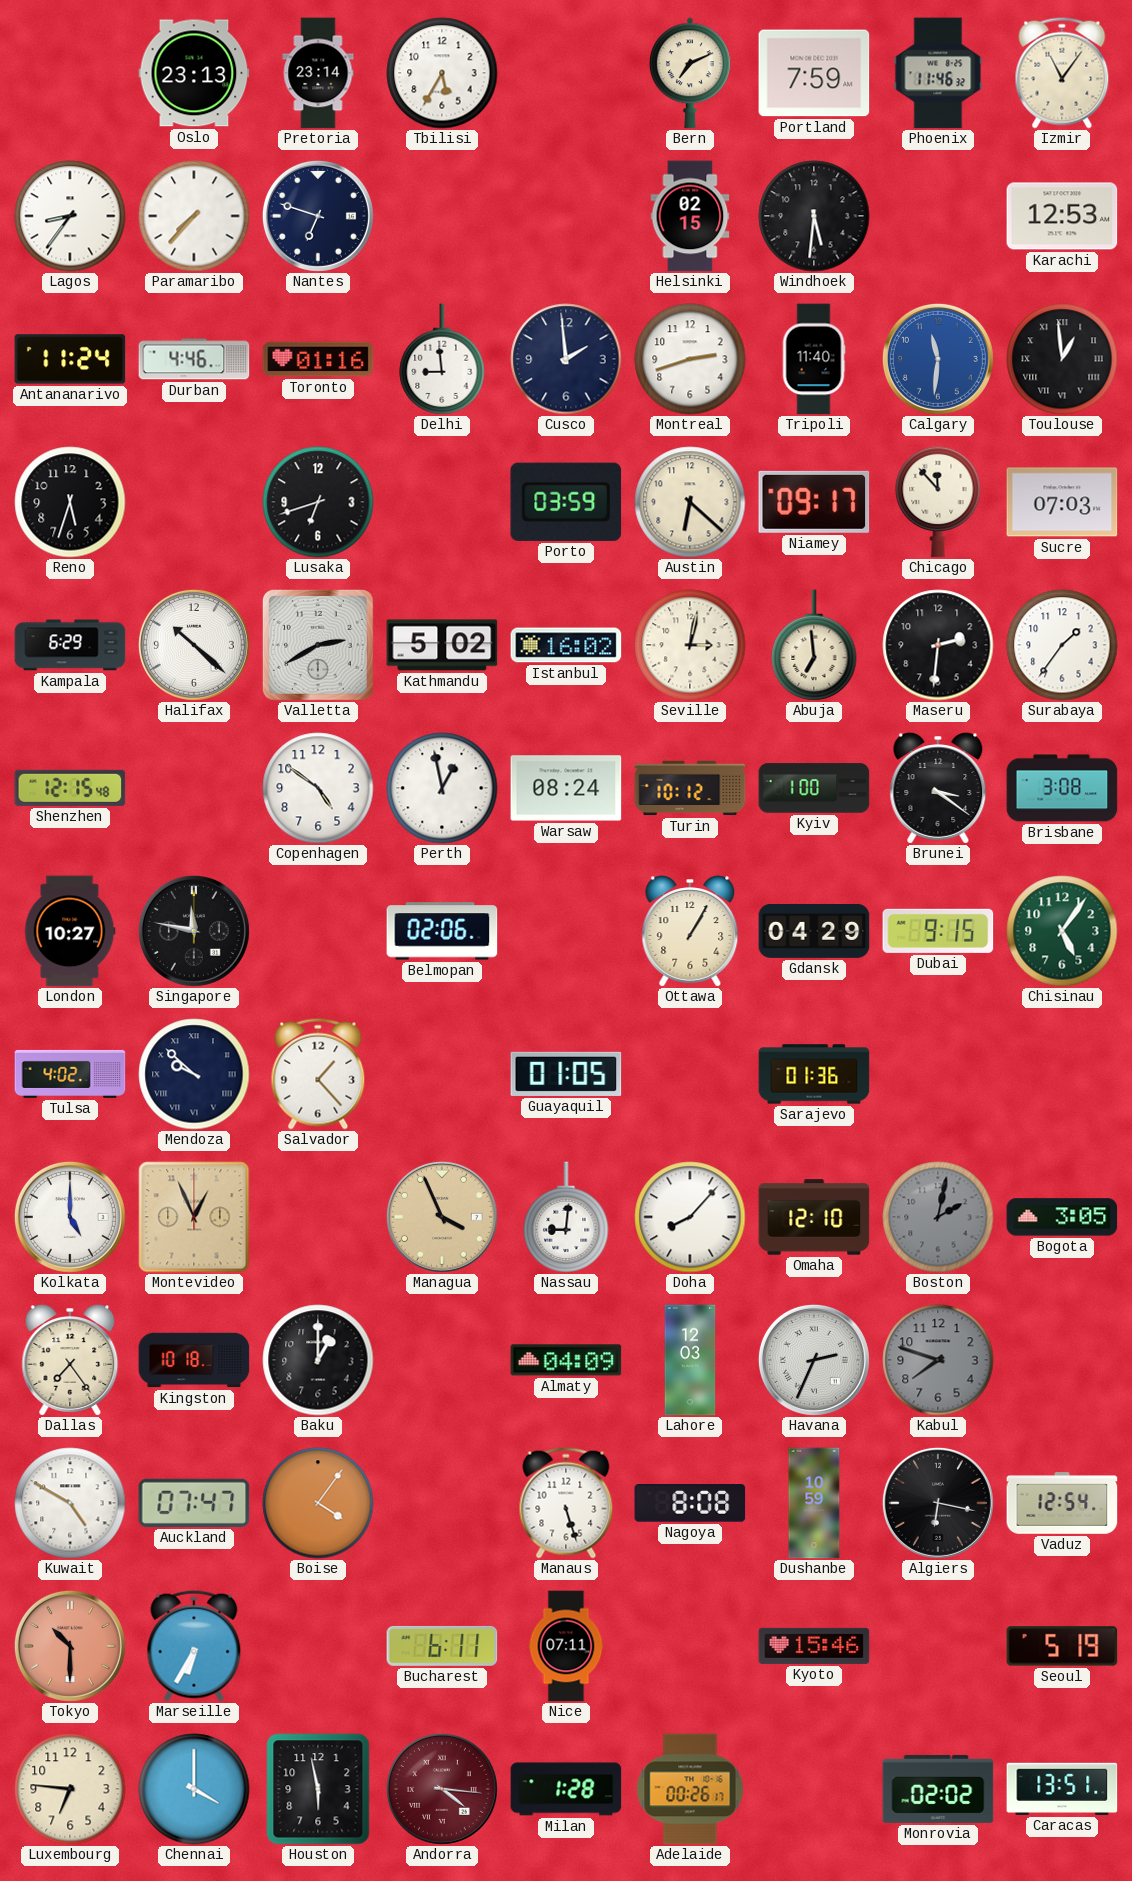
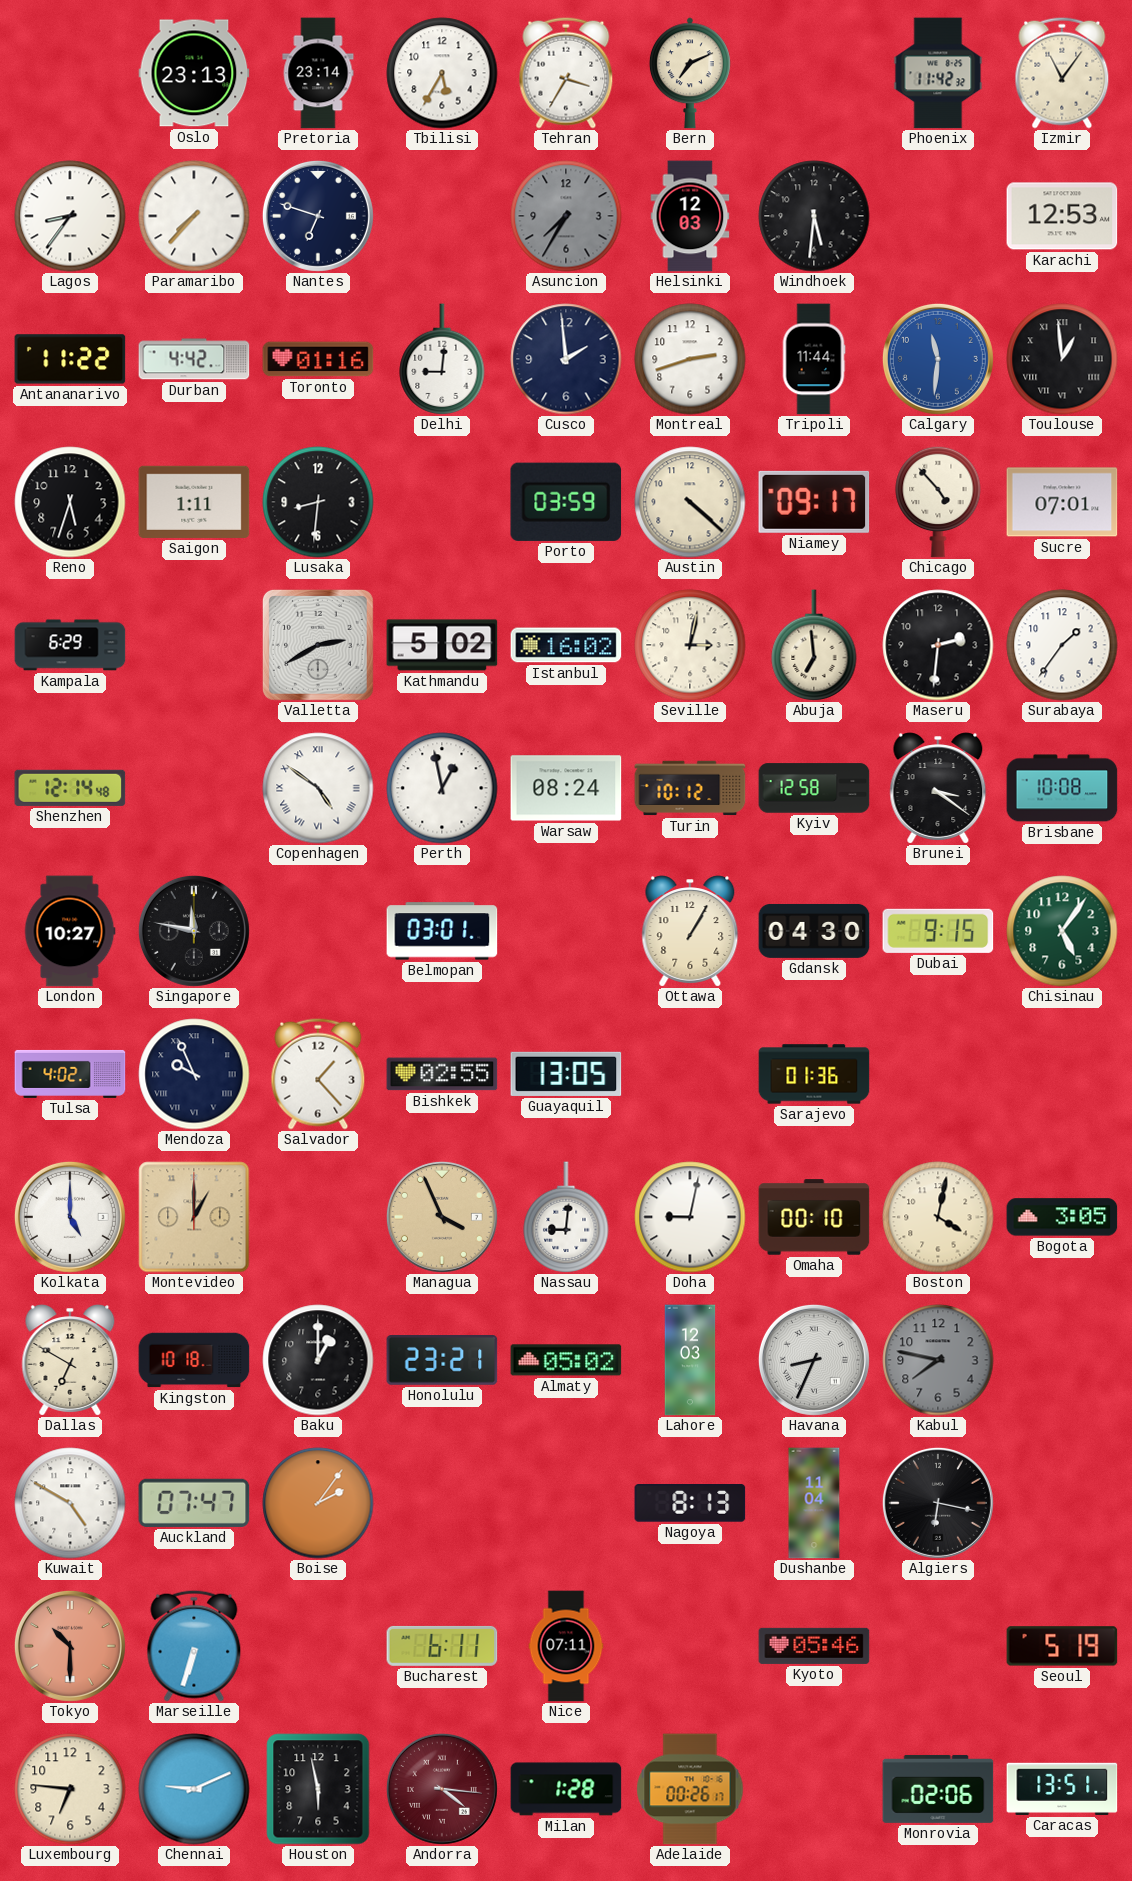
Tehran: none -> 3:35
Portland: 7:59 -> none
Phoenix: 11:46 -> 11:42
Asuncion: none -> 7:35
Helsinki: 02:15 -> 12:03
Antananarivo: 11:24 -> 11:22
Durban: 4:46 -> 4:42
Delhi: 8:59 -> 9:01
Tripoli: 11:40 -> 11:44
Saigon: none -> 1:11
Lusaka: 6:42 -> 8:31
Austin: 6:22 -> 4:22
Chicago: 11:53 -> 4:53
Sucre: 07:03 -> 07:01
Halifax: 10:22 -> none
Shenzhen: 12:15 -> 12:14
Copenhagen numerals: Arabic -> Roman
Kyiv: 1:00 -> 12:58
Brisbane: 3:08 -> 10:08
Belmopan: 02:06 -> 03:01
Gdansk: 04:29 -> 04:30
Mendoza: 9:52 -> 9:56
Bishkek: none -> 02:55
Guayaquil: 01:05 -> 13:05
Montevideo: 12:56 -> 1:00
Doha: 8:07 -> 9:02
Omaha: 12:10 -> 00:10
Boston: 2:02 -> 4:02
Boston dial: grey -> cream
Dallas: 7:24 -> 6:50
Honolulu: none -> 23:21
Almaty: 04:09 -> 05:02
Havana: 2:34 -> 8:34
Kabul: 7:48 -> 7:47
Boise: 4:06 -> 2:06
Manaus: 5:27 -> none
Nagoya: 8:08 -> 8:13
Dushanbe: 10:59 -> 11:04
Vaduz: 12:54 -> none
Marseille: 6:35 -> 6:33
Kyoto: 15:46 -> 05:46
Chennai: 4:00 -> 9:11
Monrovia: 02:02 -> 02:06
